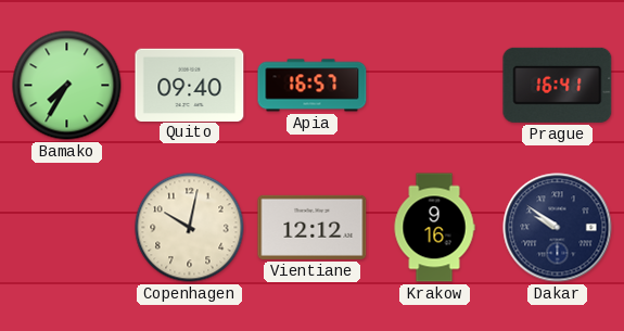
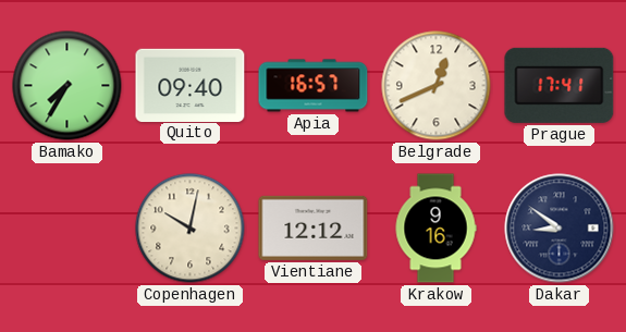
Belgrade: none -> 12:41
Prague: 16:41 -> 17:41
Dakar: 9:51 -> 8:51
